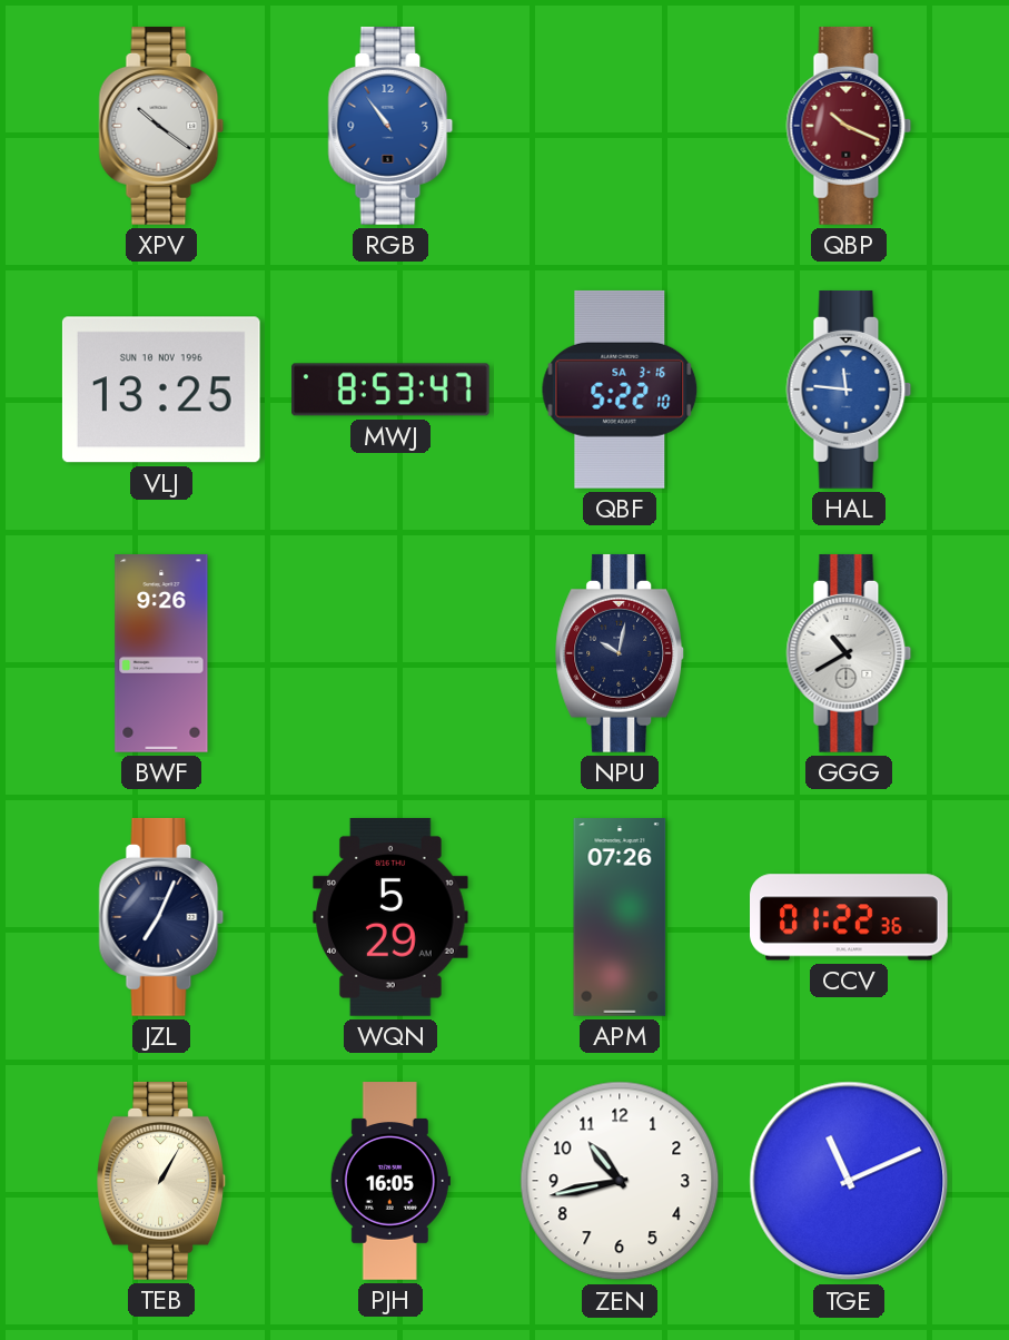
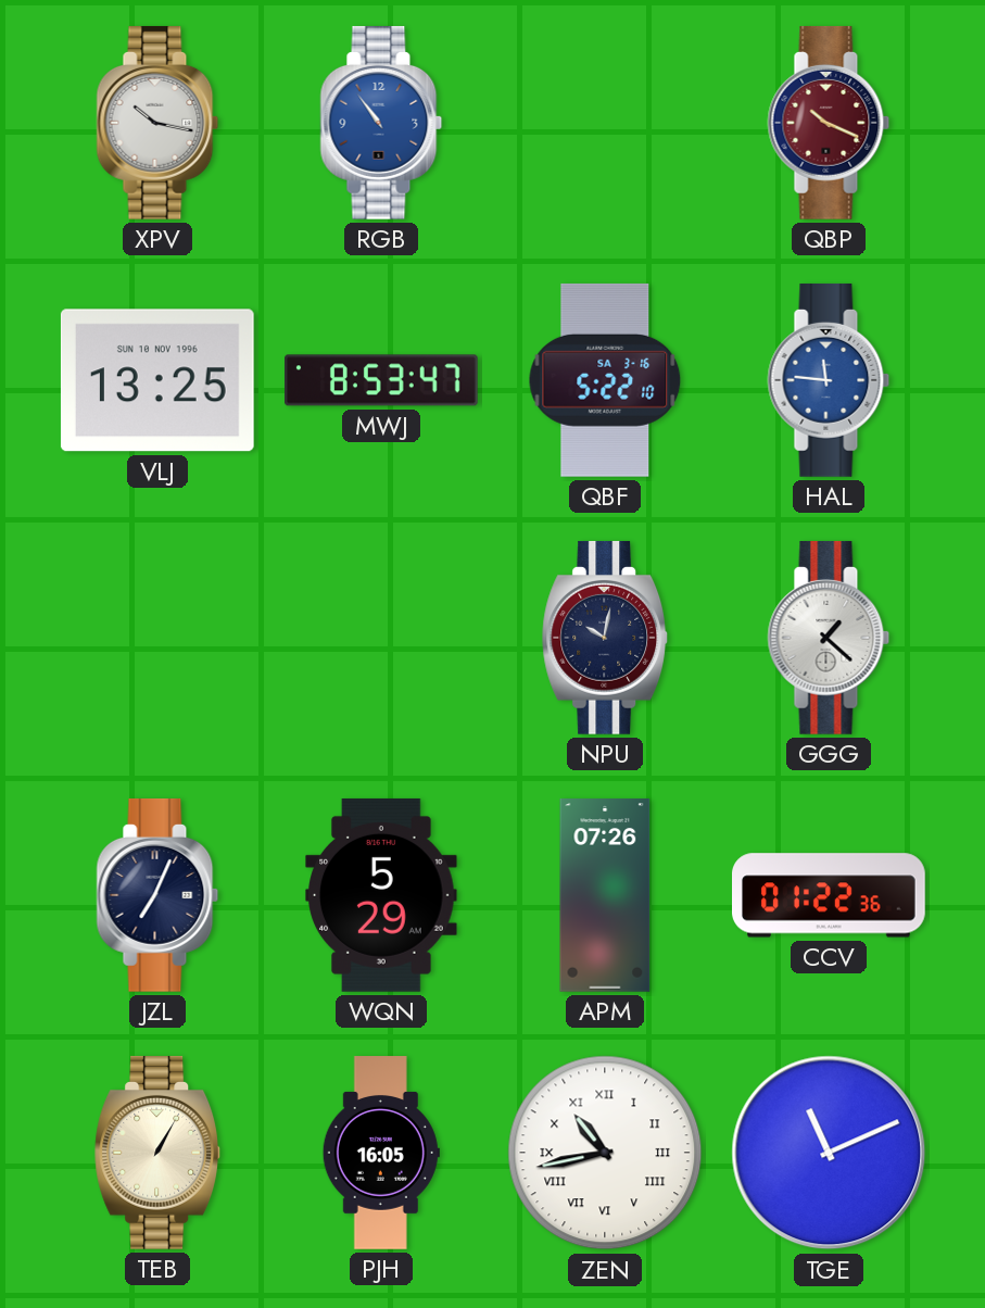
XPV: 10:21 -> 10:17
BWF: 9:26 -> none
GGG: 10:40 -> 1:22
ZEN numerals: Arabic -> Roman
